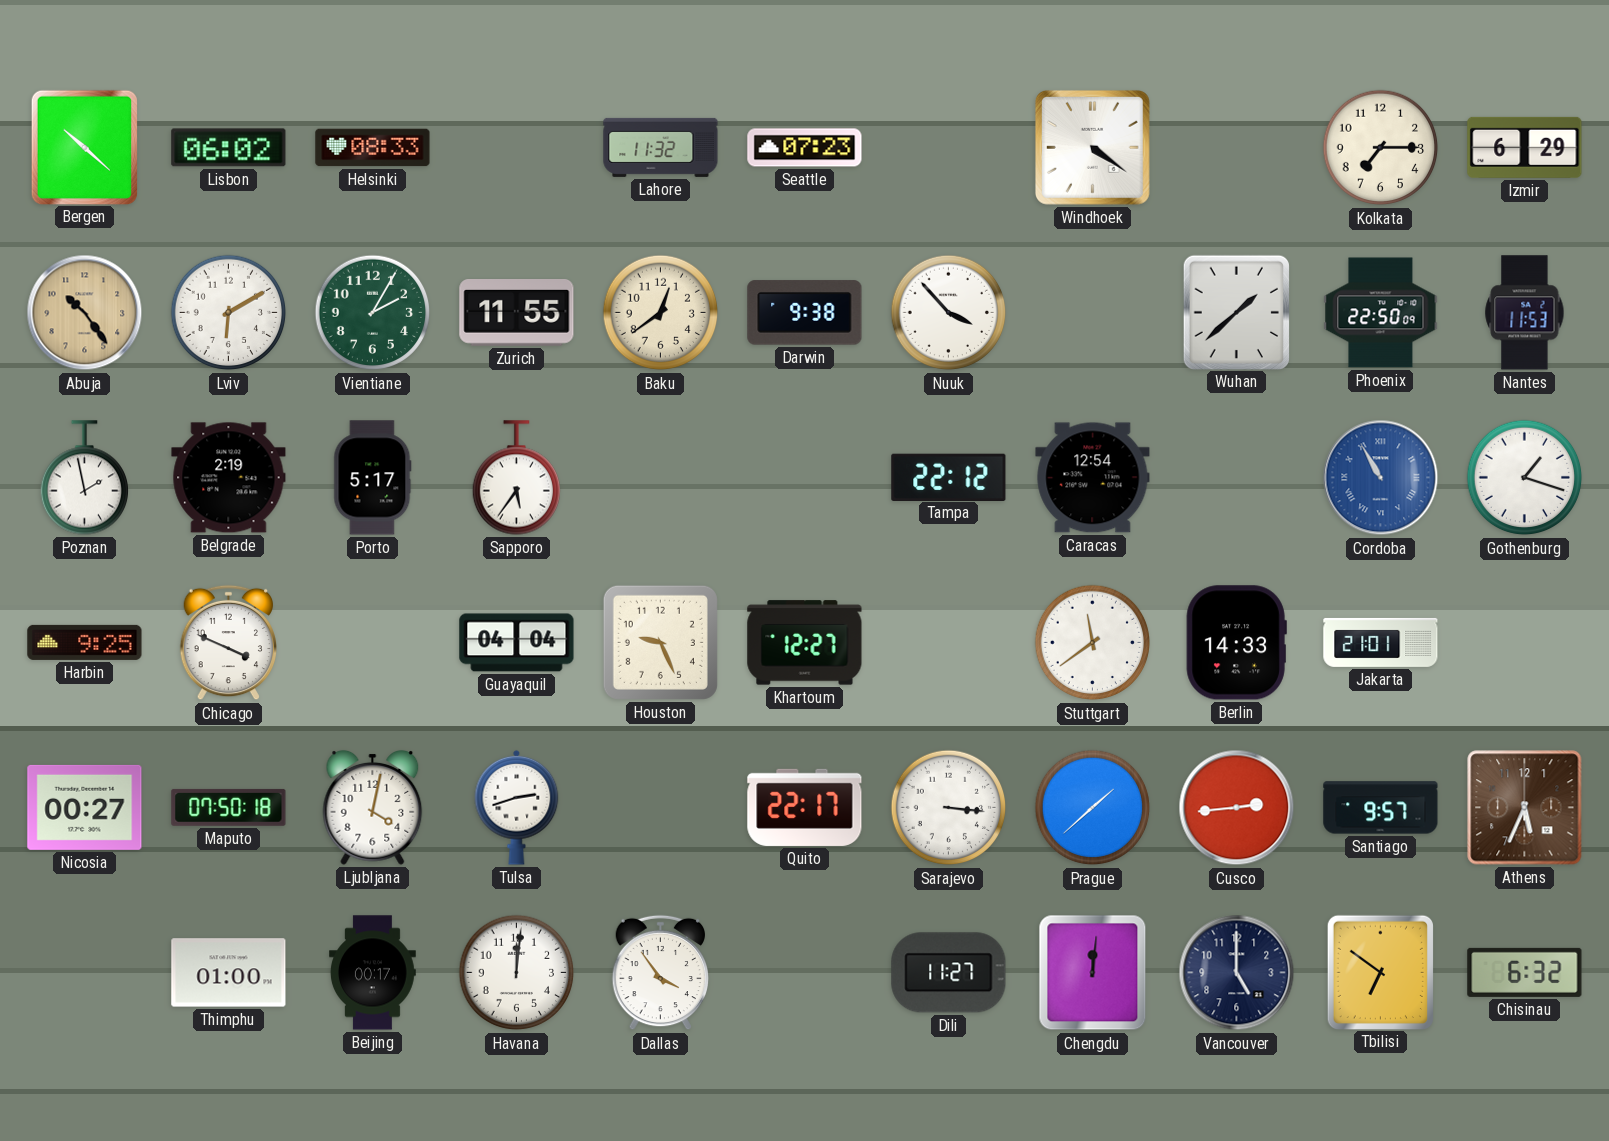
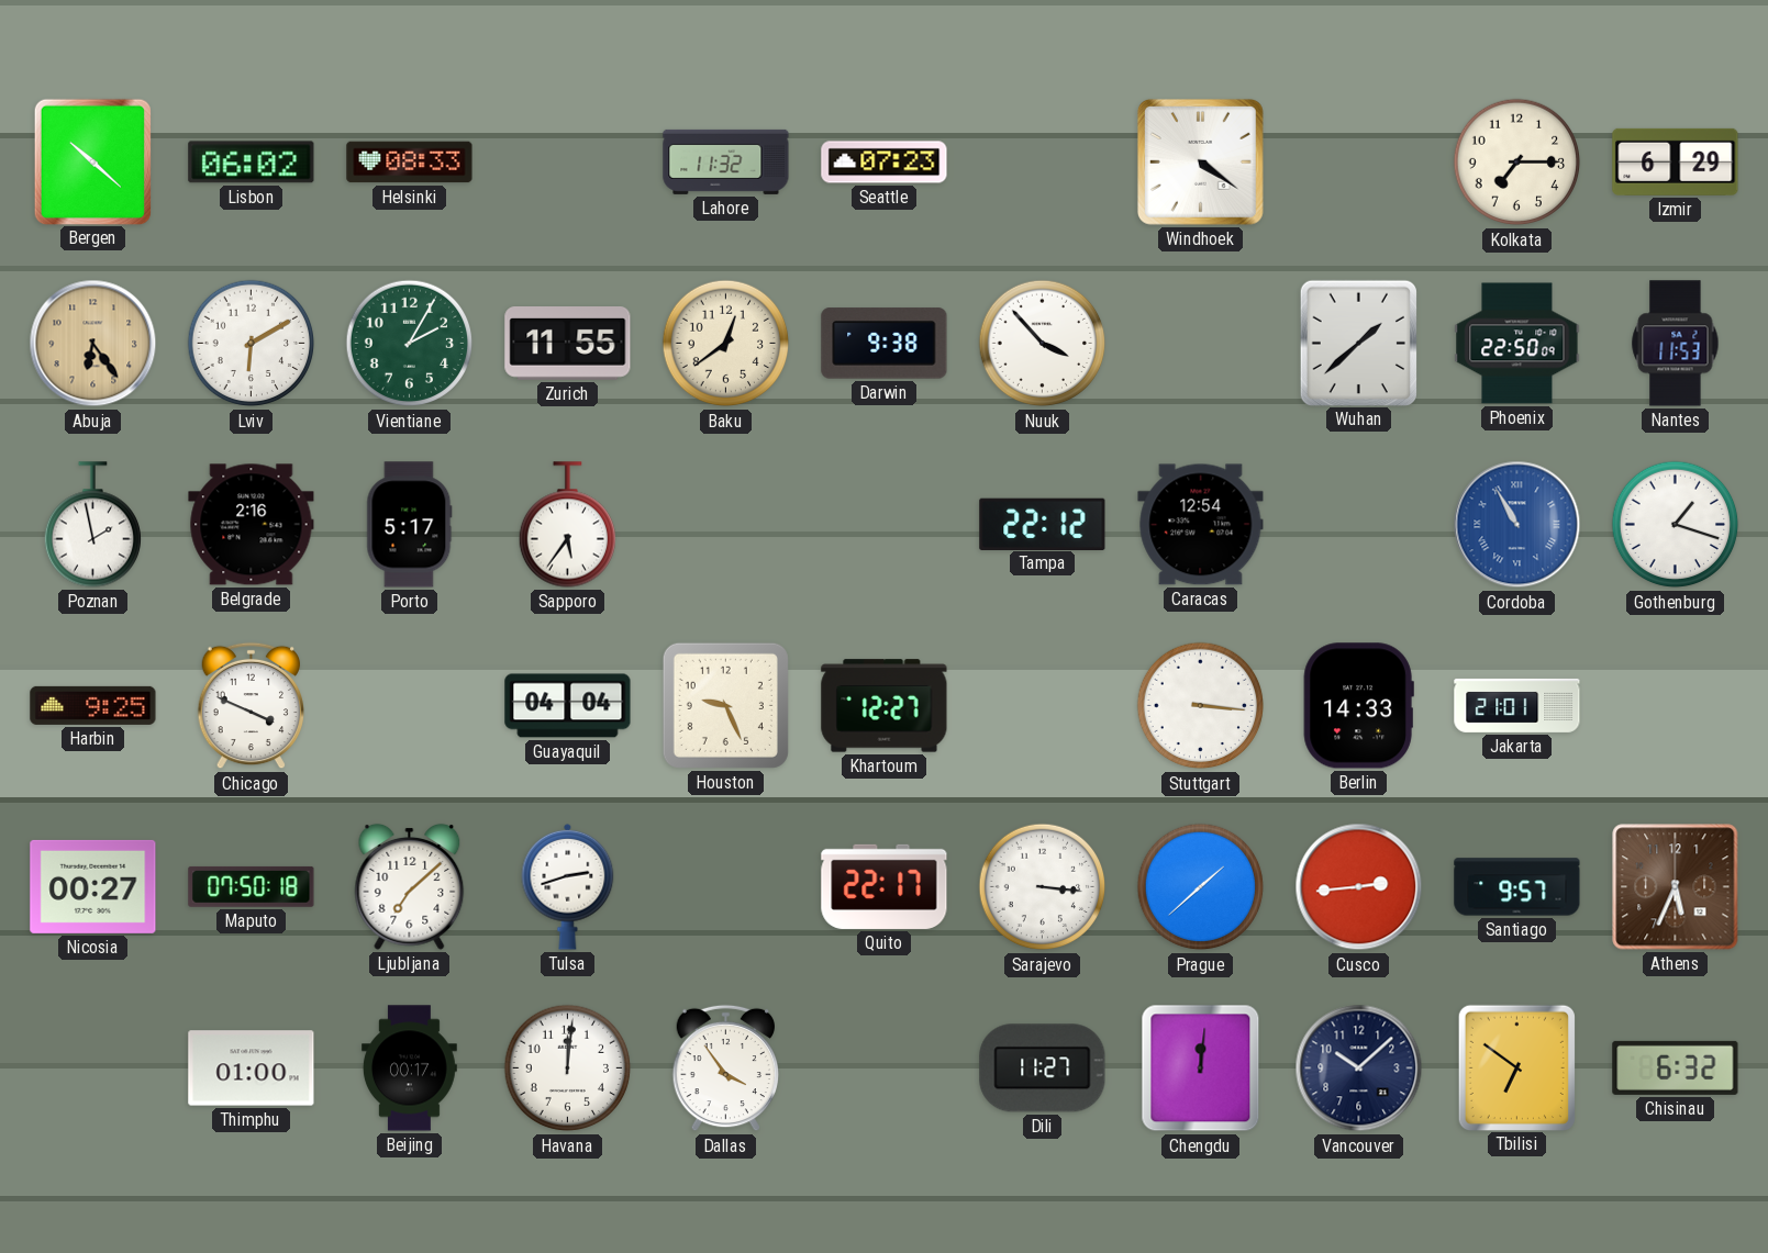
Abuja: 10:24 -> 6:24
Belgrade: 2:19 -> 2:16
Stuttgart: 11:39 -> 3:16
Ljubljana: 4:02 -> 7:08
Vancouver: 5:00 -> 10:08
